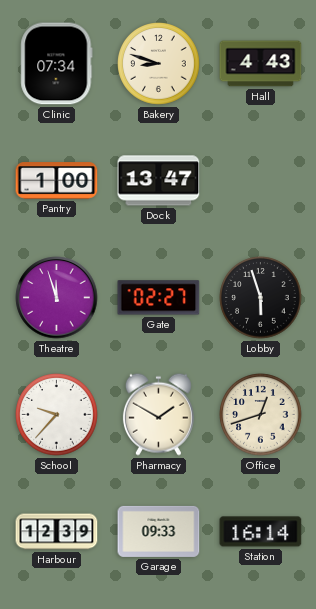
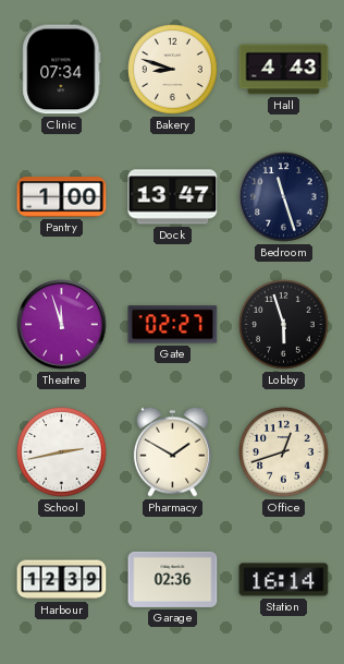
Bedroom: none -> 11:27
School: 9:37 -> 2:43
Garage: 09:33 -> 02:36
